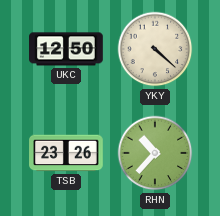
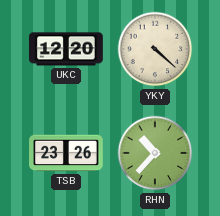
UKC: 12:50 -> 12:20
